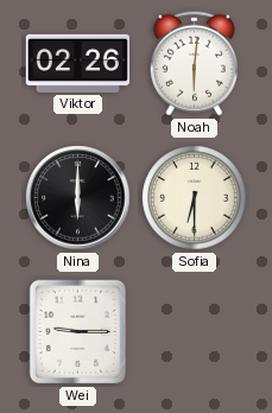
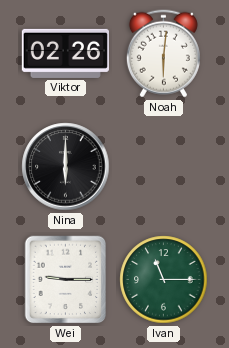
Sofia: 6:30 -> none
Ivan: none -> 11:15
